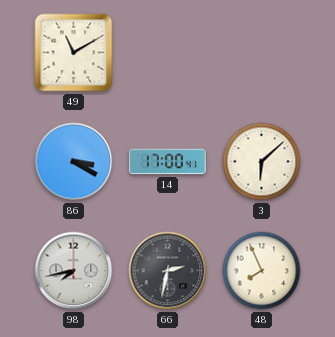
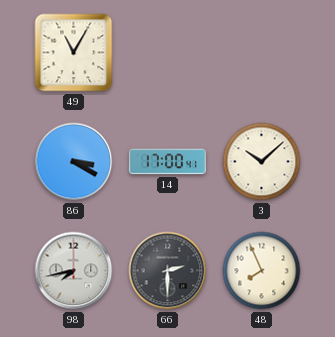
49: 11:10 -> 11:05
3: 6:08 -> 10:08
66: 2:32 -> 2:30
